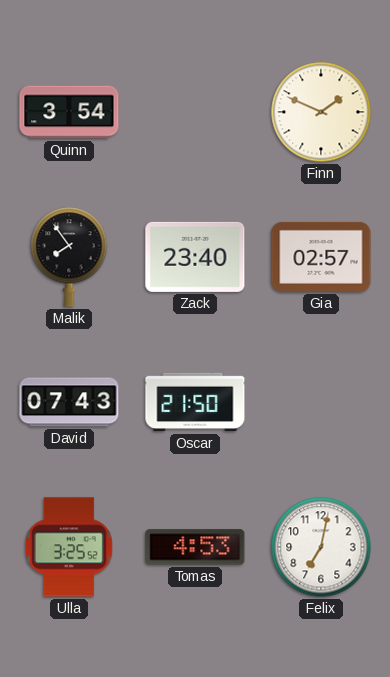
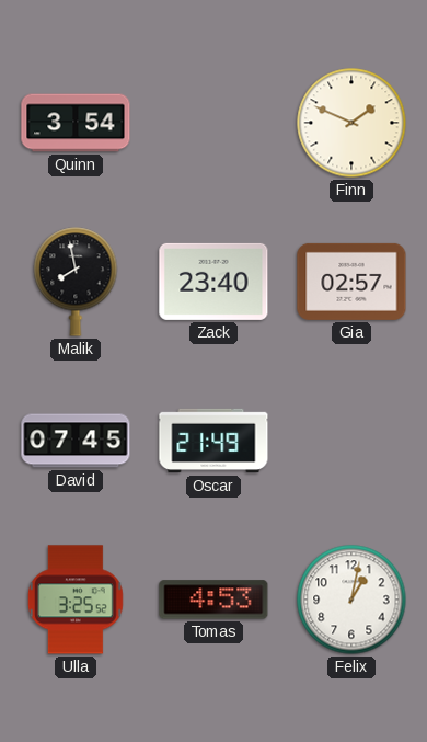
Malik: 7:54 -> 7:58
David: 07:43 -> 07:45
Oscar: 21:50 -> 21:49
Felix: 7:02 -> 1:02
